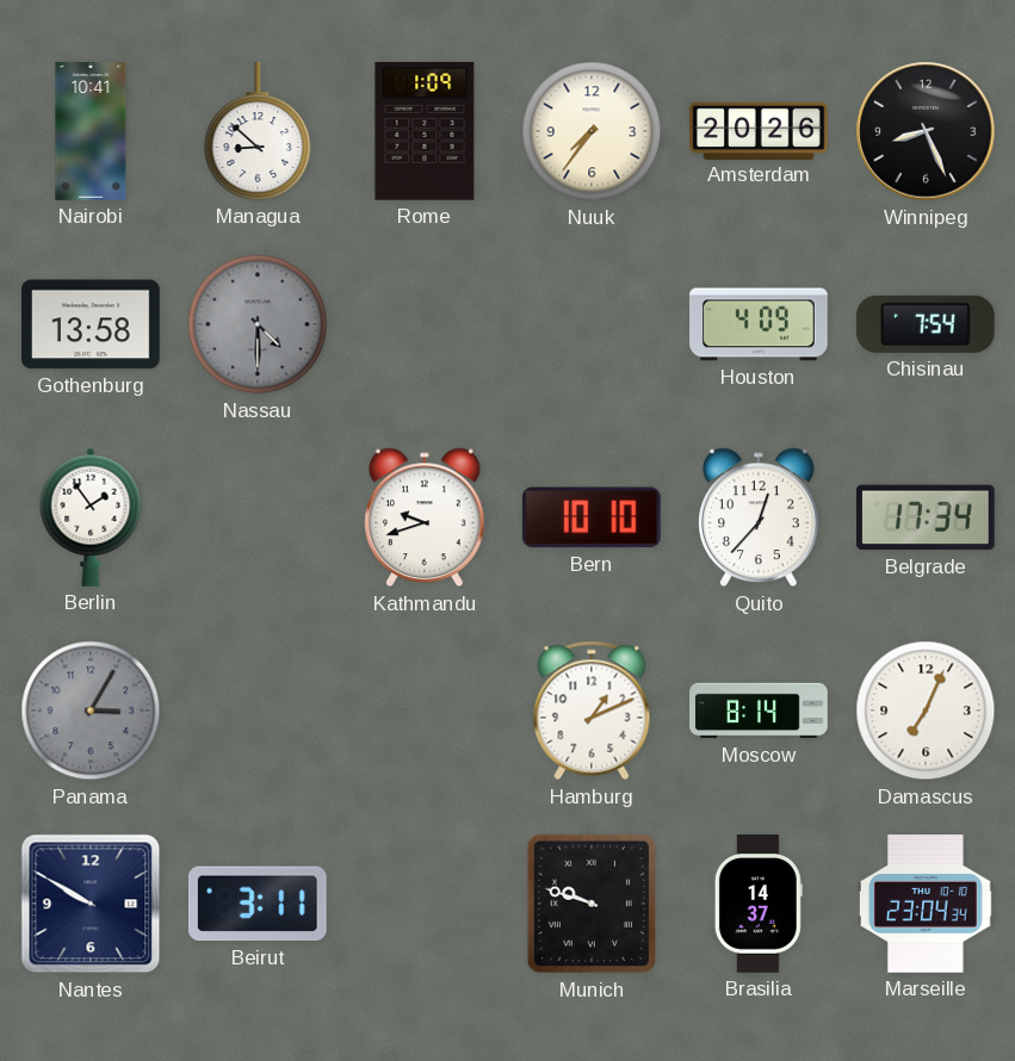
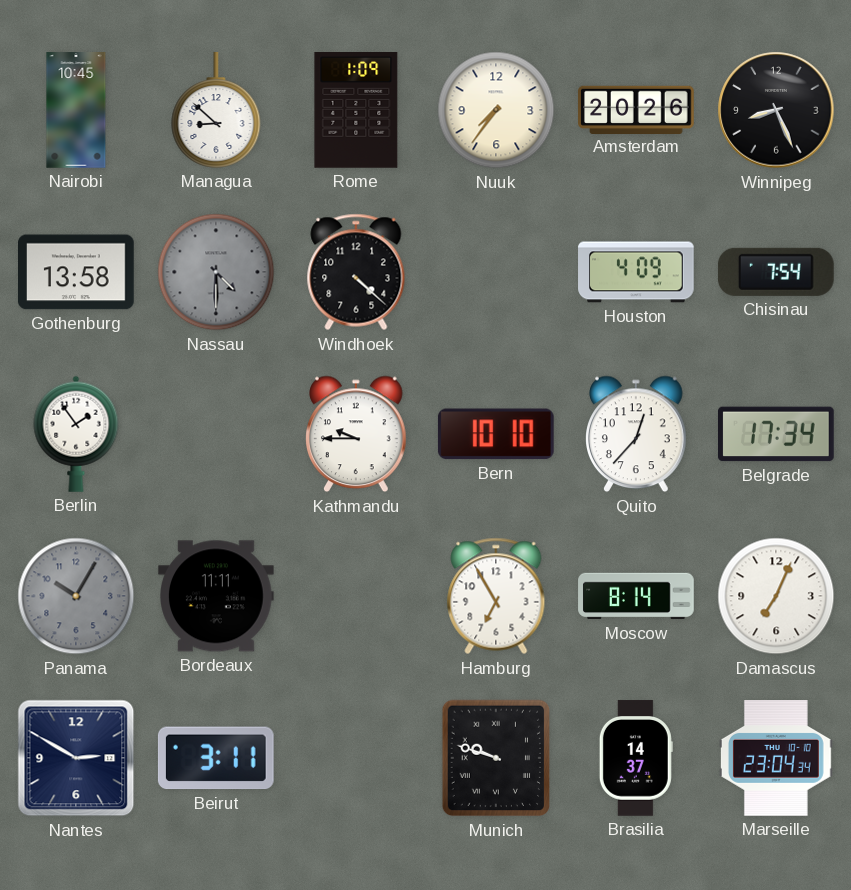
Nairobi: 10:41 -> 10:45
Windhoek: none -> 4:22
Kathmandu: 9:42 -> 9:45
Panama: 3:05 -> 10:05
Bordeaux: none -> 11:11
Hamburg: 1:11 -> 6:55
Nantes: 9:50 -> 2:50
